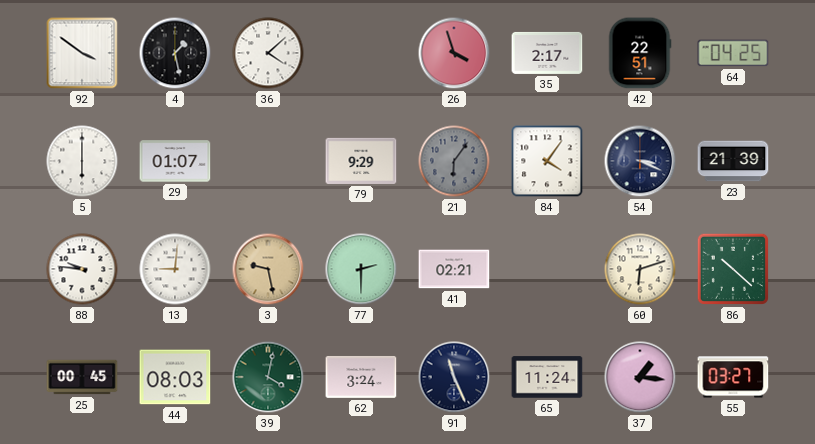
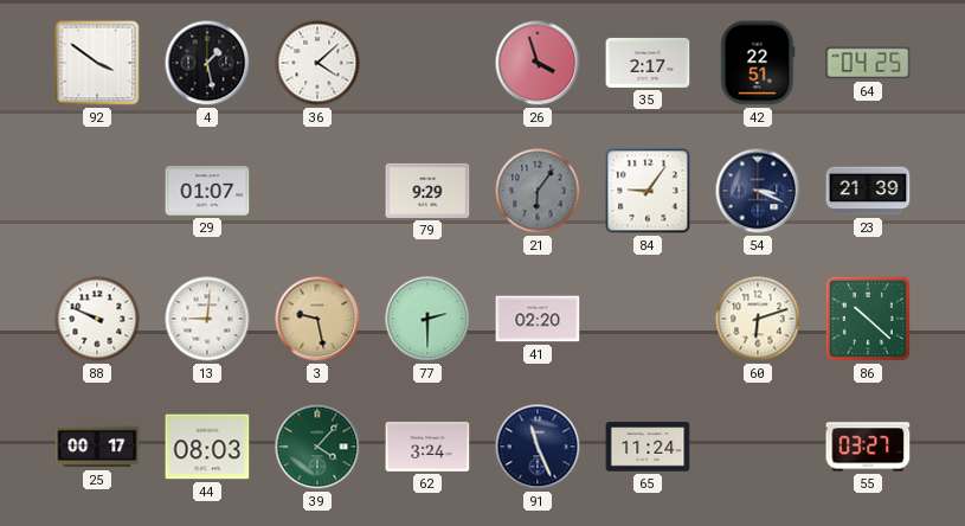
5: 6:00 -> none
84: 4:06 -> 9:06
88: 9:46 -> 9:49
41: 02:21 -> 02:20
25: 00:45 -> 00:17
39: 4:02 -> 4:07
37: 1:16 -> none
